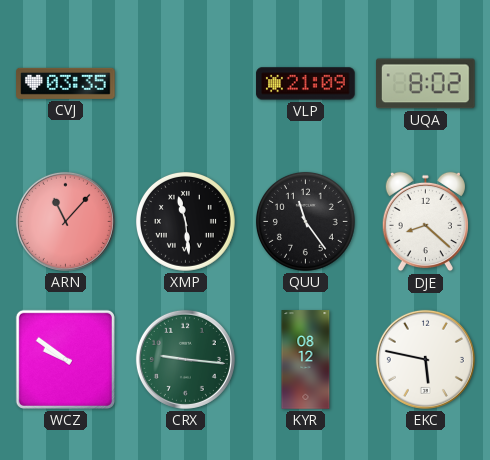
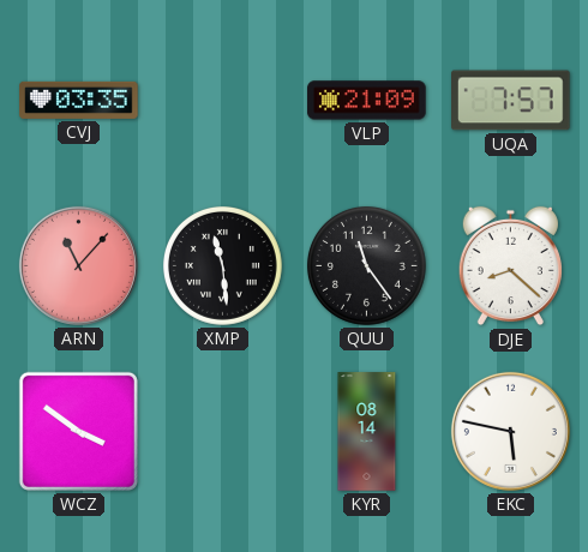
UQA: 8:02 -> 7:57
WCZ: 9:51 -> 3:51
CRX: 9:16 -> none
KYR: 08:12 -> 08:14
